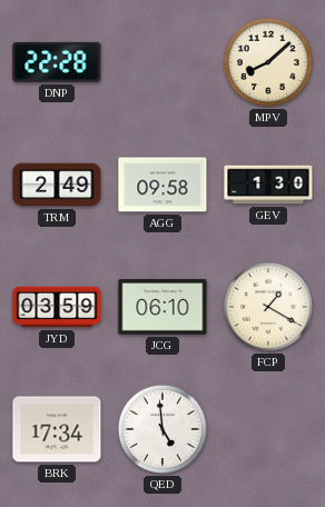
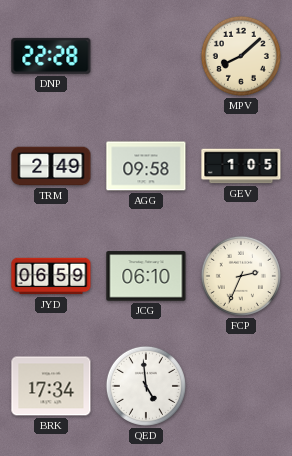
GEV: 1:30 -> 1:05
JYD: 03:59 -> 06:59
FCP: 1:20 -> 2:34
